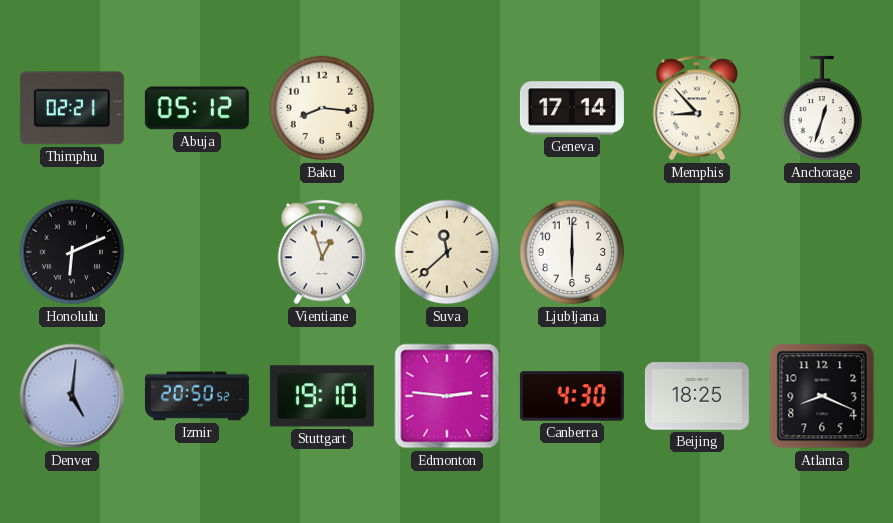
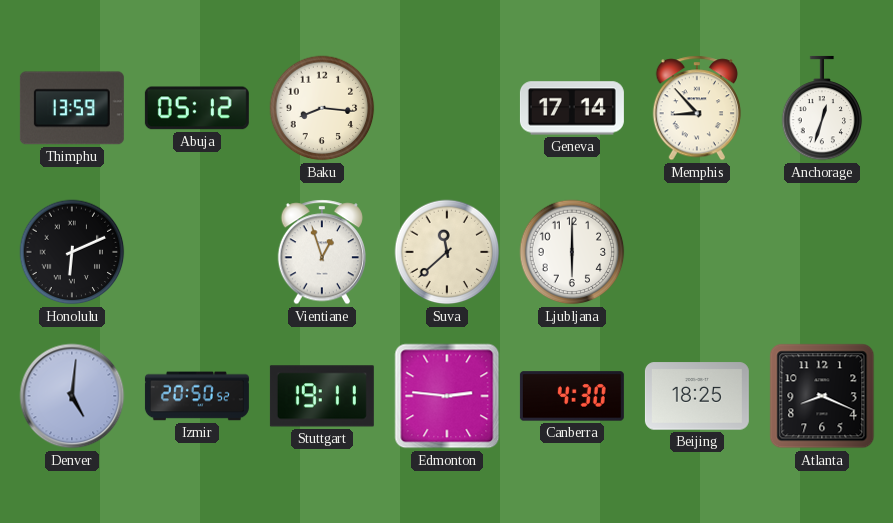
Thimphu: 02:21 -> 13:59
Stuttgart: 19:10 -> 19:11
